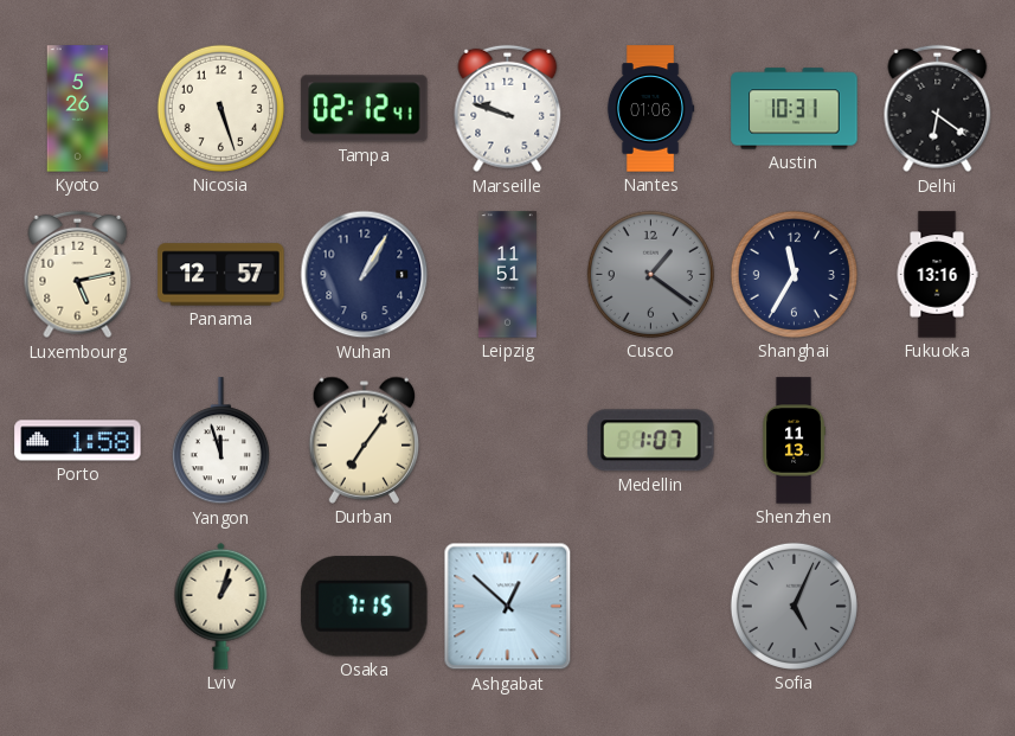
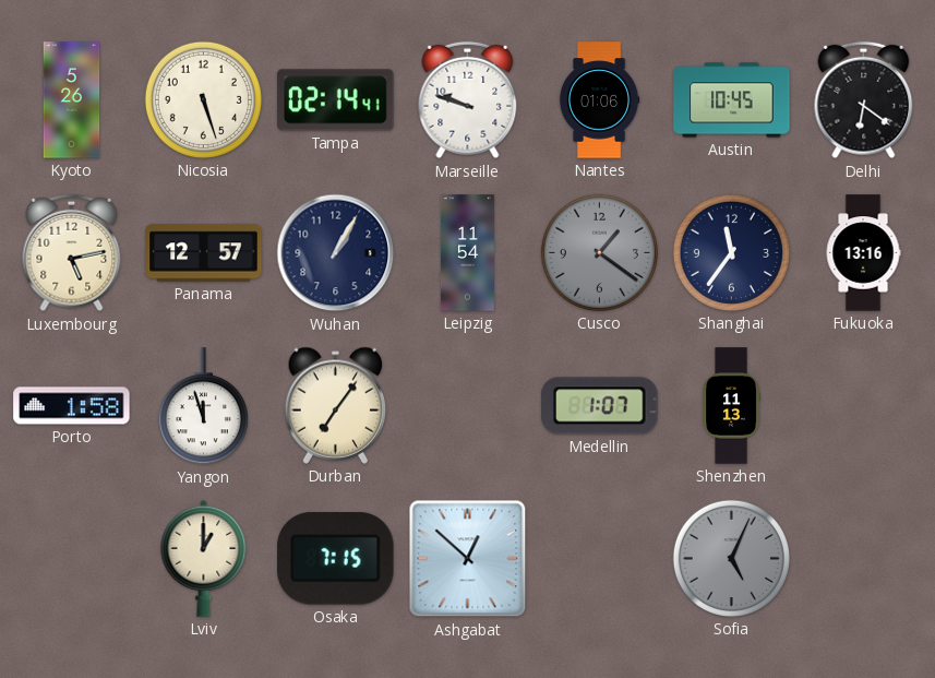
Tampa: 02:12 -> 02:14
Austin: 10:31 -> 10:45
Leipzig: 11:51 -> 11:54
Shanghai: 11:35 -> 11:36
Lviv: 1:03 -> 1:00
